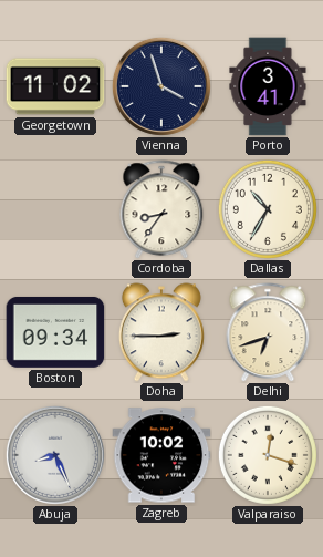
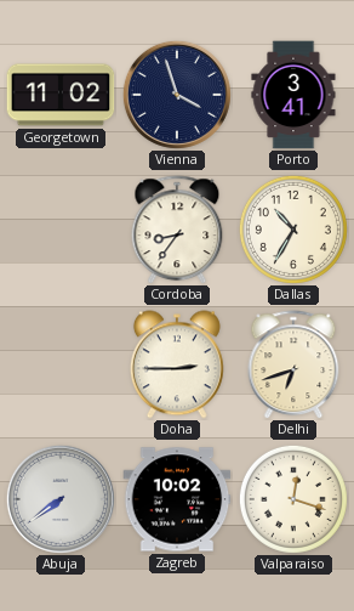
Boston: 09:34 -> none
Abuja: 8:26 -> 7:39
